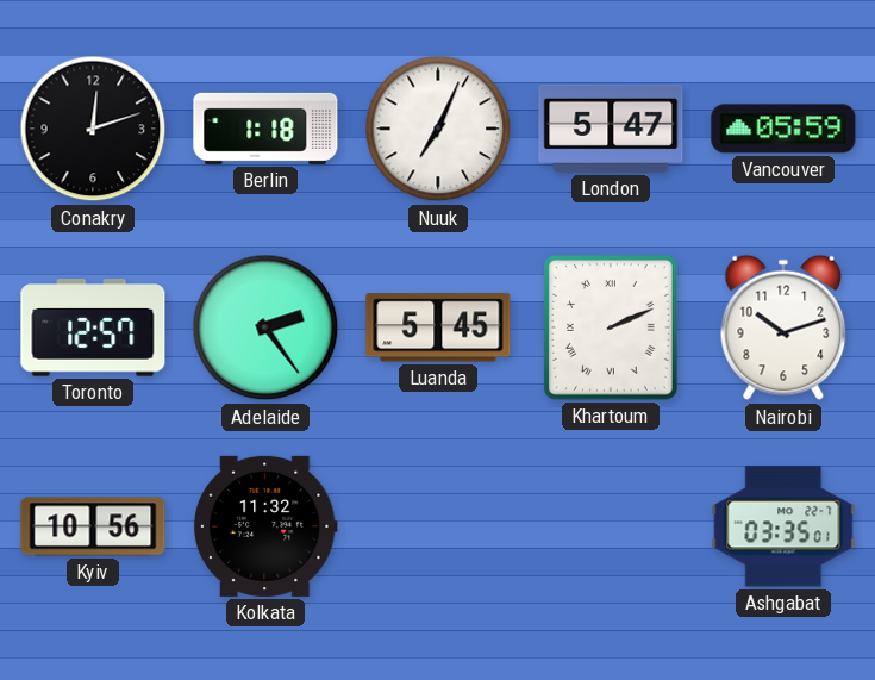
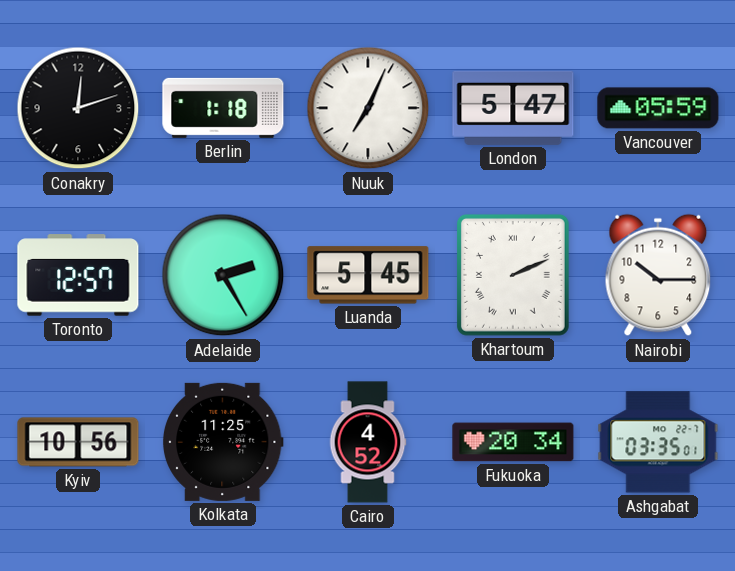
Adelaide: 2:24 -> 2:25
Nairobi: 10:12 -> 10:15
Kolkata: 11:32 -> 11:25
Cairo: none -> 4:52
Fukuoka: none -> 20:34
